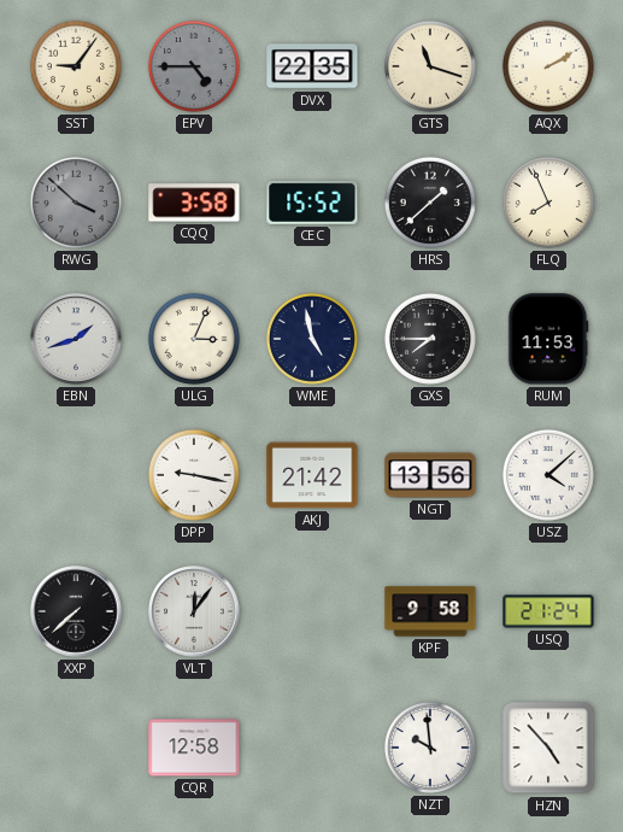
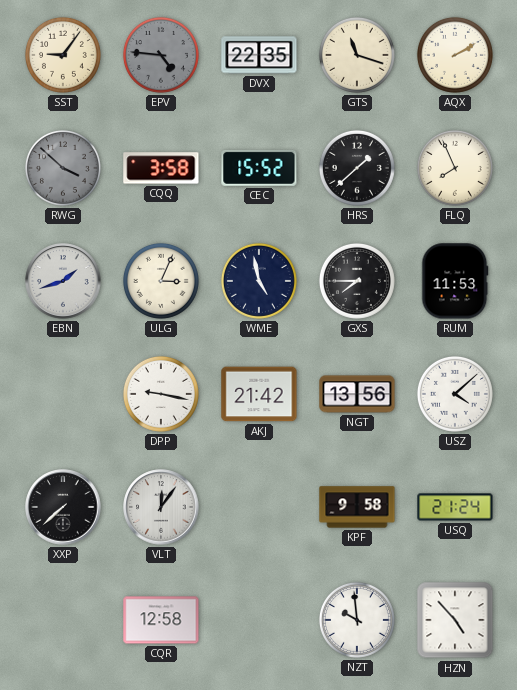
EPV: 4:45 -> 4:46
